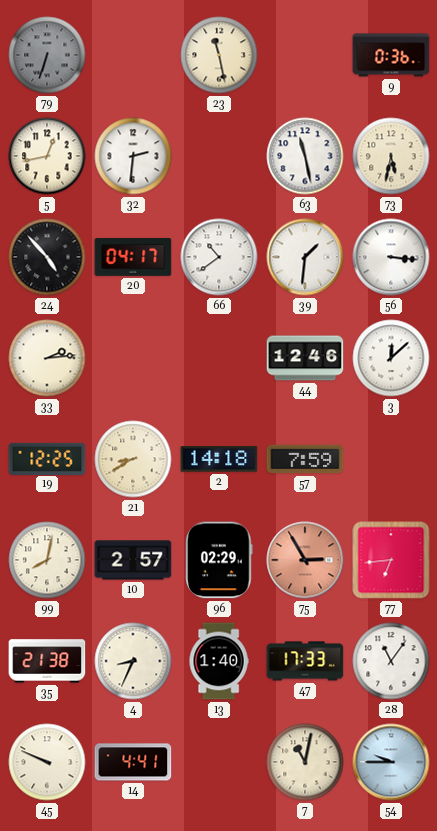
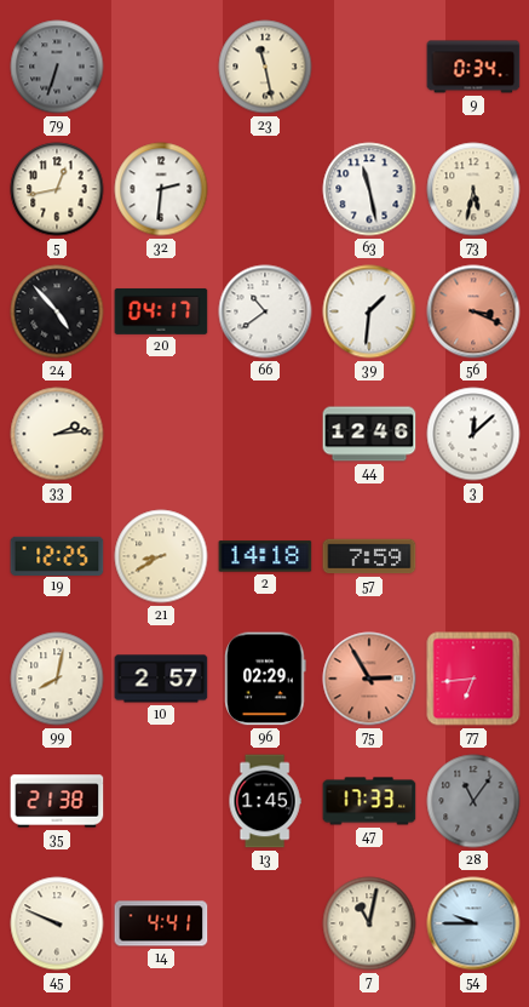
9: 0:36 -> 0:34
56: 3:16 -> 3:19
56 dial: white -> salmon
4: 8:34 -> none
13: 1:40 -> 1:45
28 dial: white -> grey
